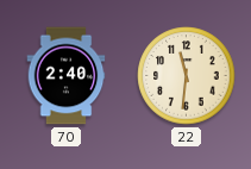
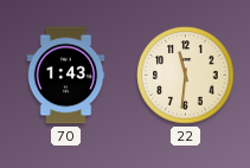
70: 2:40 -> 1:43
